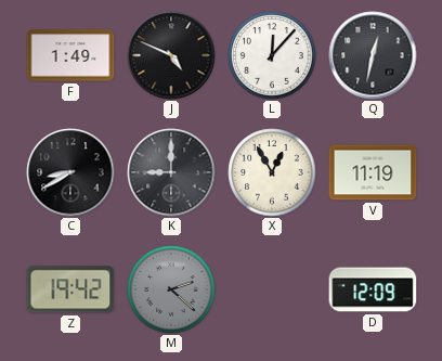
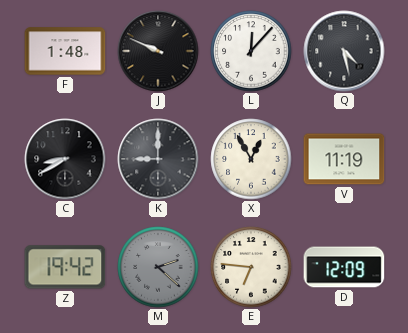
F: 1:49 -> 1:48
J: 4:49 -> 9:49
Q: 12:32 -> 4:28
E: none -> 6:46
